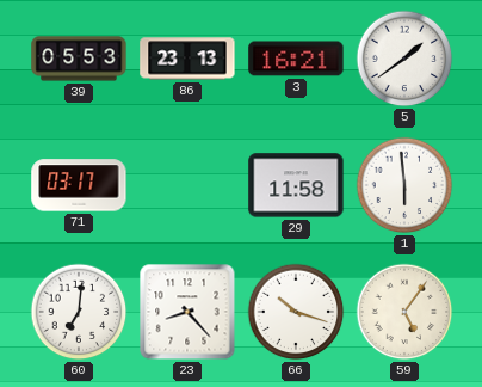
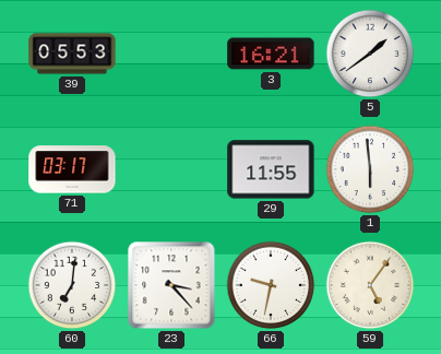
86: 23:13 -> none
29: 11:58 -> 11:55
23: 8:23 -> 3:23
66: 10:18 -> 9:32
